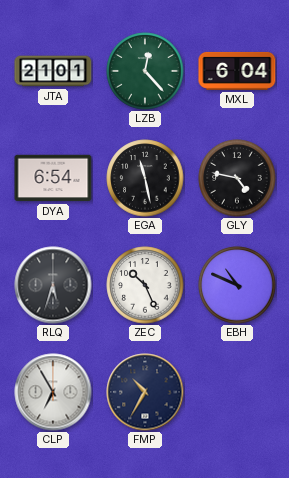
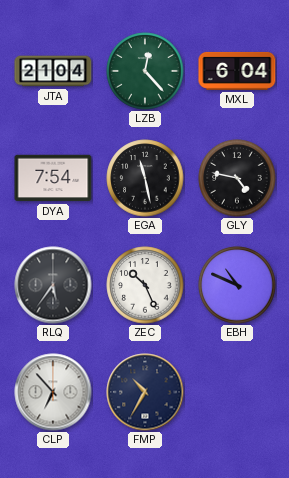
JTA: 21:01 -> 21:04
DYA: 6:54 -> 7:54
RLQ: 5:33 -> 5:36
CLP: 6:55 -> 6:53
